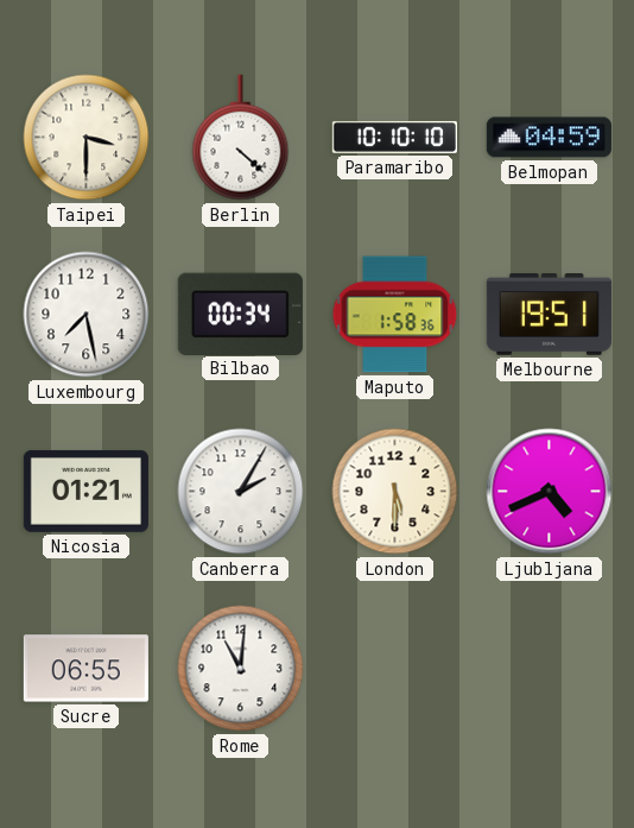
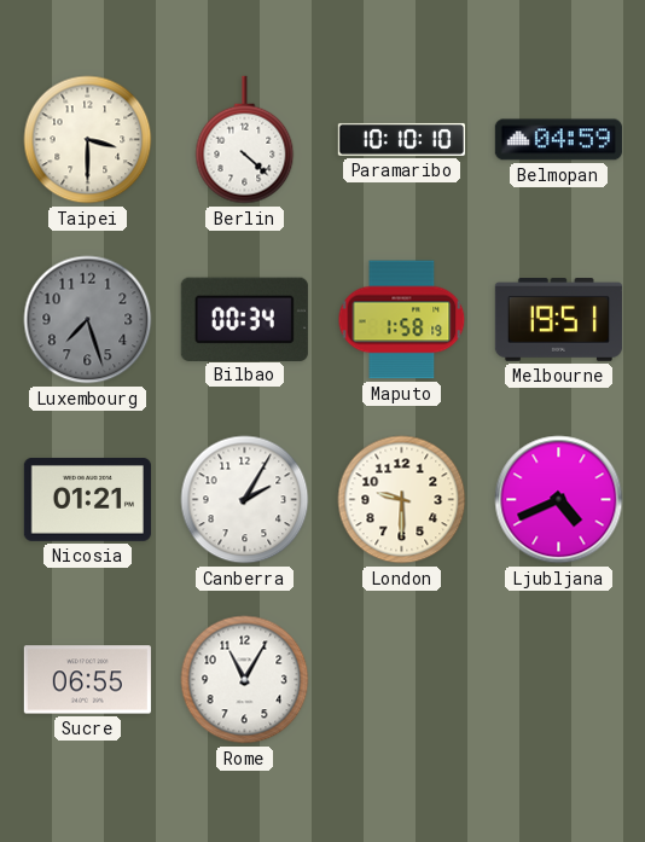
Luxembourg: 7:28 -> 7:27
Luxembourg dial: white -> grey
Maputo: 1:58:36 -> 1:58:19
London: 5:30 -> 9:30
Rome: 11:01 -> 11:05
